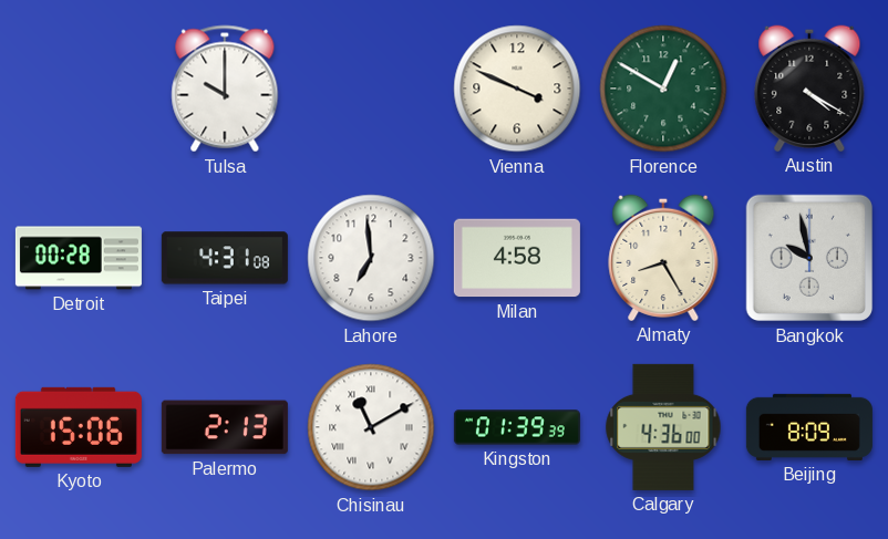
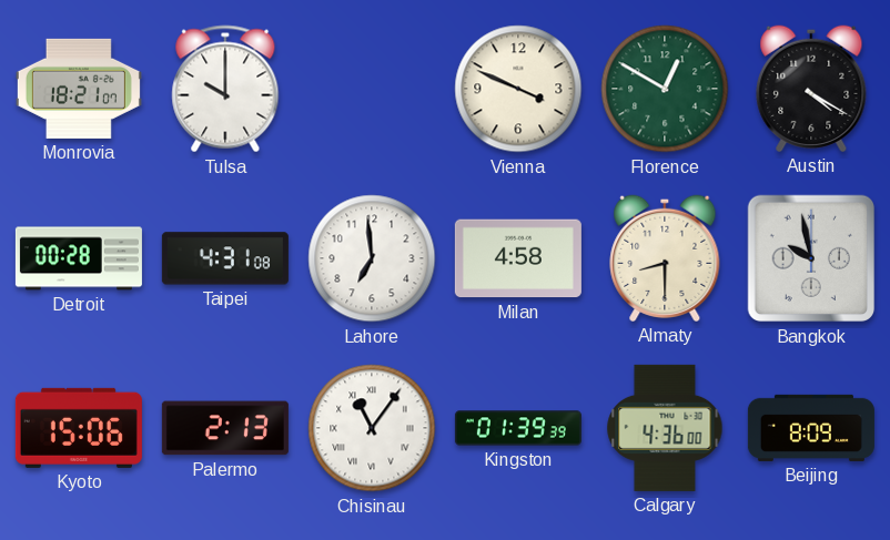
Monrovia: none -> 18:21
Almaty: 8:25 -> 8:30
Chisinau: 11:10 -> 11:06
